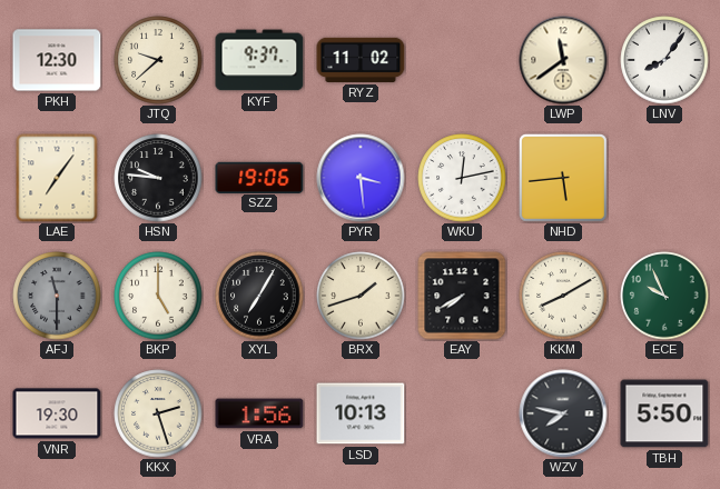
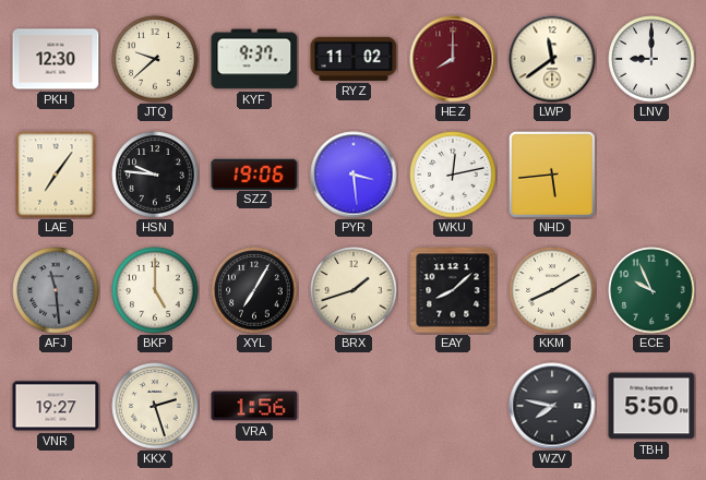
HEZ: none -> 8:00
LNV: 8:06 -> 9:00
AFJ: 11:30 -> 11:29
EAY: 7:40 -> 8:08
VNR: 19:30 -> 19:27
LSD: 10:13 -> none
